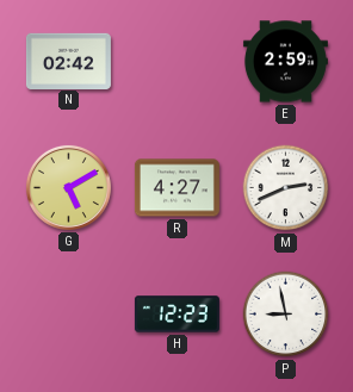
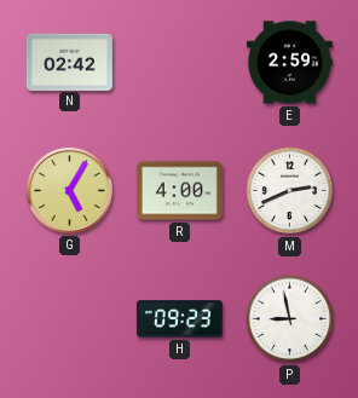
G: 5:10 -> 5:05
R: 4:27 -> 4:00
H: 12:23 -> 09:23
